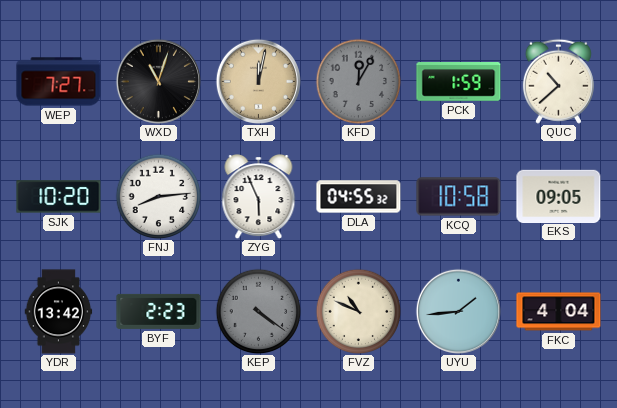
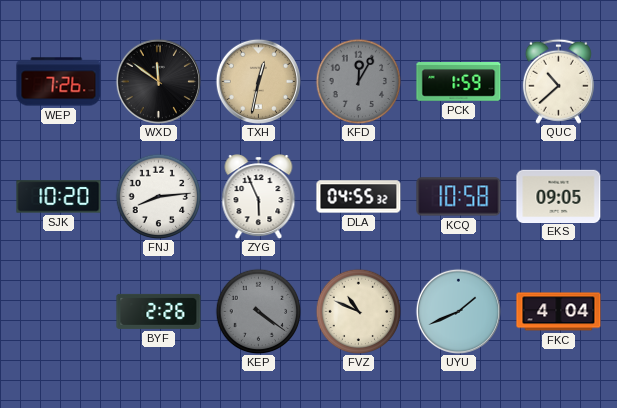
WEP: 7:27 -> 7:26
WXD: 11:03 -> 11:51
TXH: 12:02 -> 12:32
YDR: 13:42 -> none
BYF: 2:23 -> 2:26
UYU: 1:44 -> 1:41
